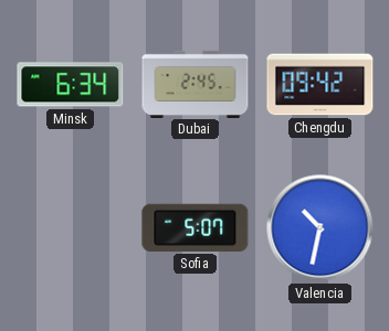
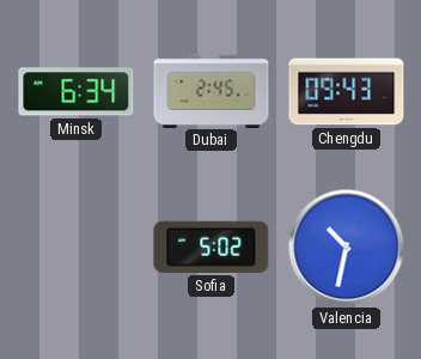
Chengdu: 09:42 -> 09:43
Sofia: 5:07 -> 5:02
